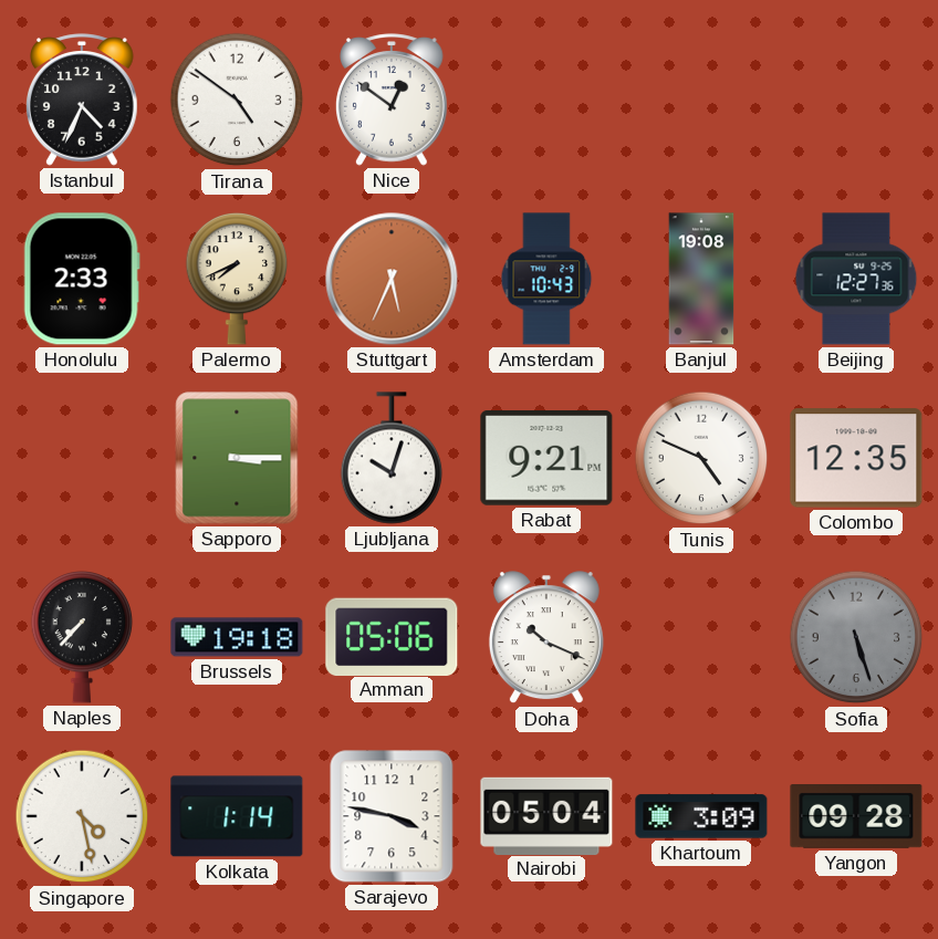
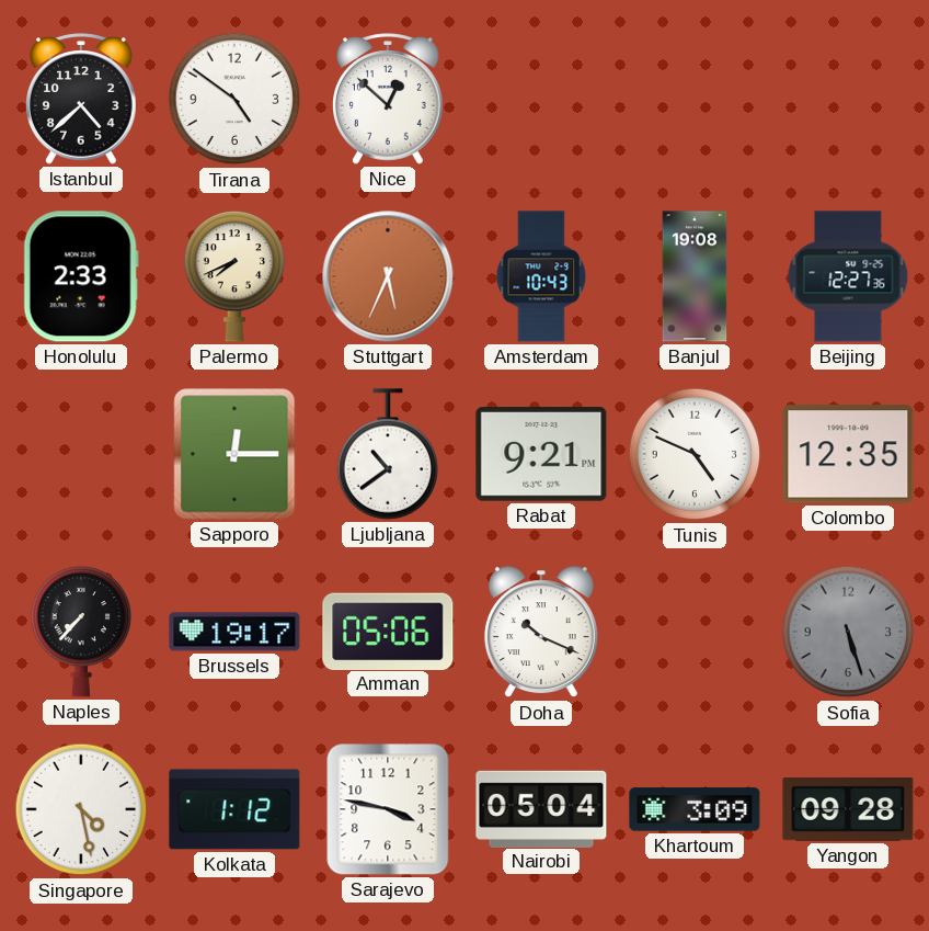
Istanbul: 4:34 -> 4:38
Nice: 12:51 -> 12:52
Sapporo: 3:15 -> 12:15
Ljubljana: 10:03 -> 10:39
Brussels: 19:18 -> 19:17
Kolkata: 1:14 -> 1:12
